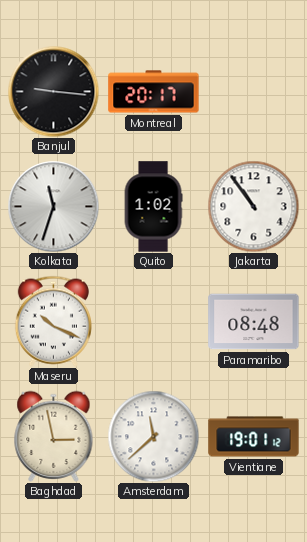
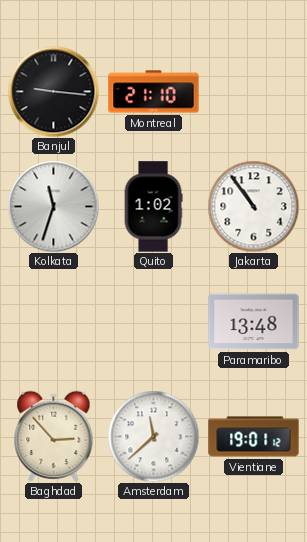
Montreal: 20:17 -> 21:10
Maseru: 10:19 -> none
Paramaribo: 08:48 -> 13:48
Baghdad: 2:58 -> 2:53
